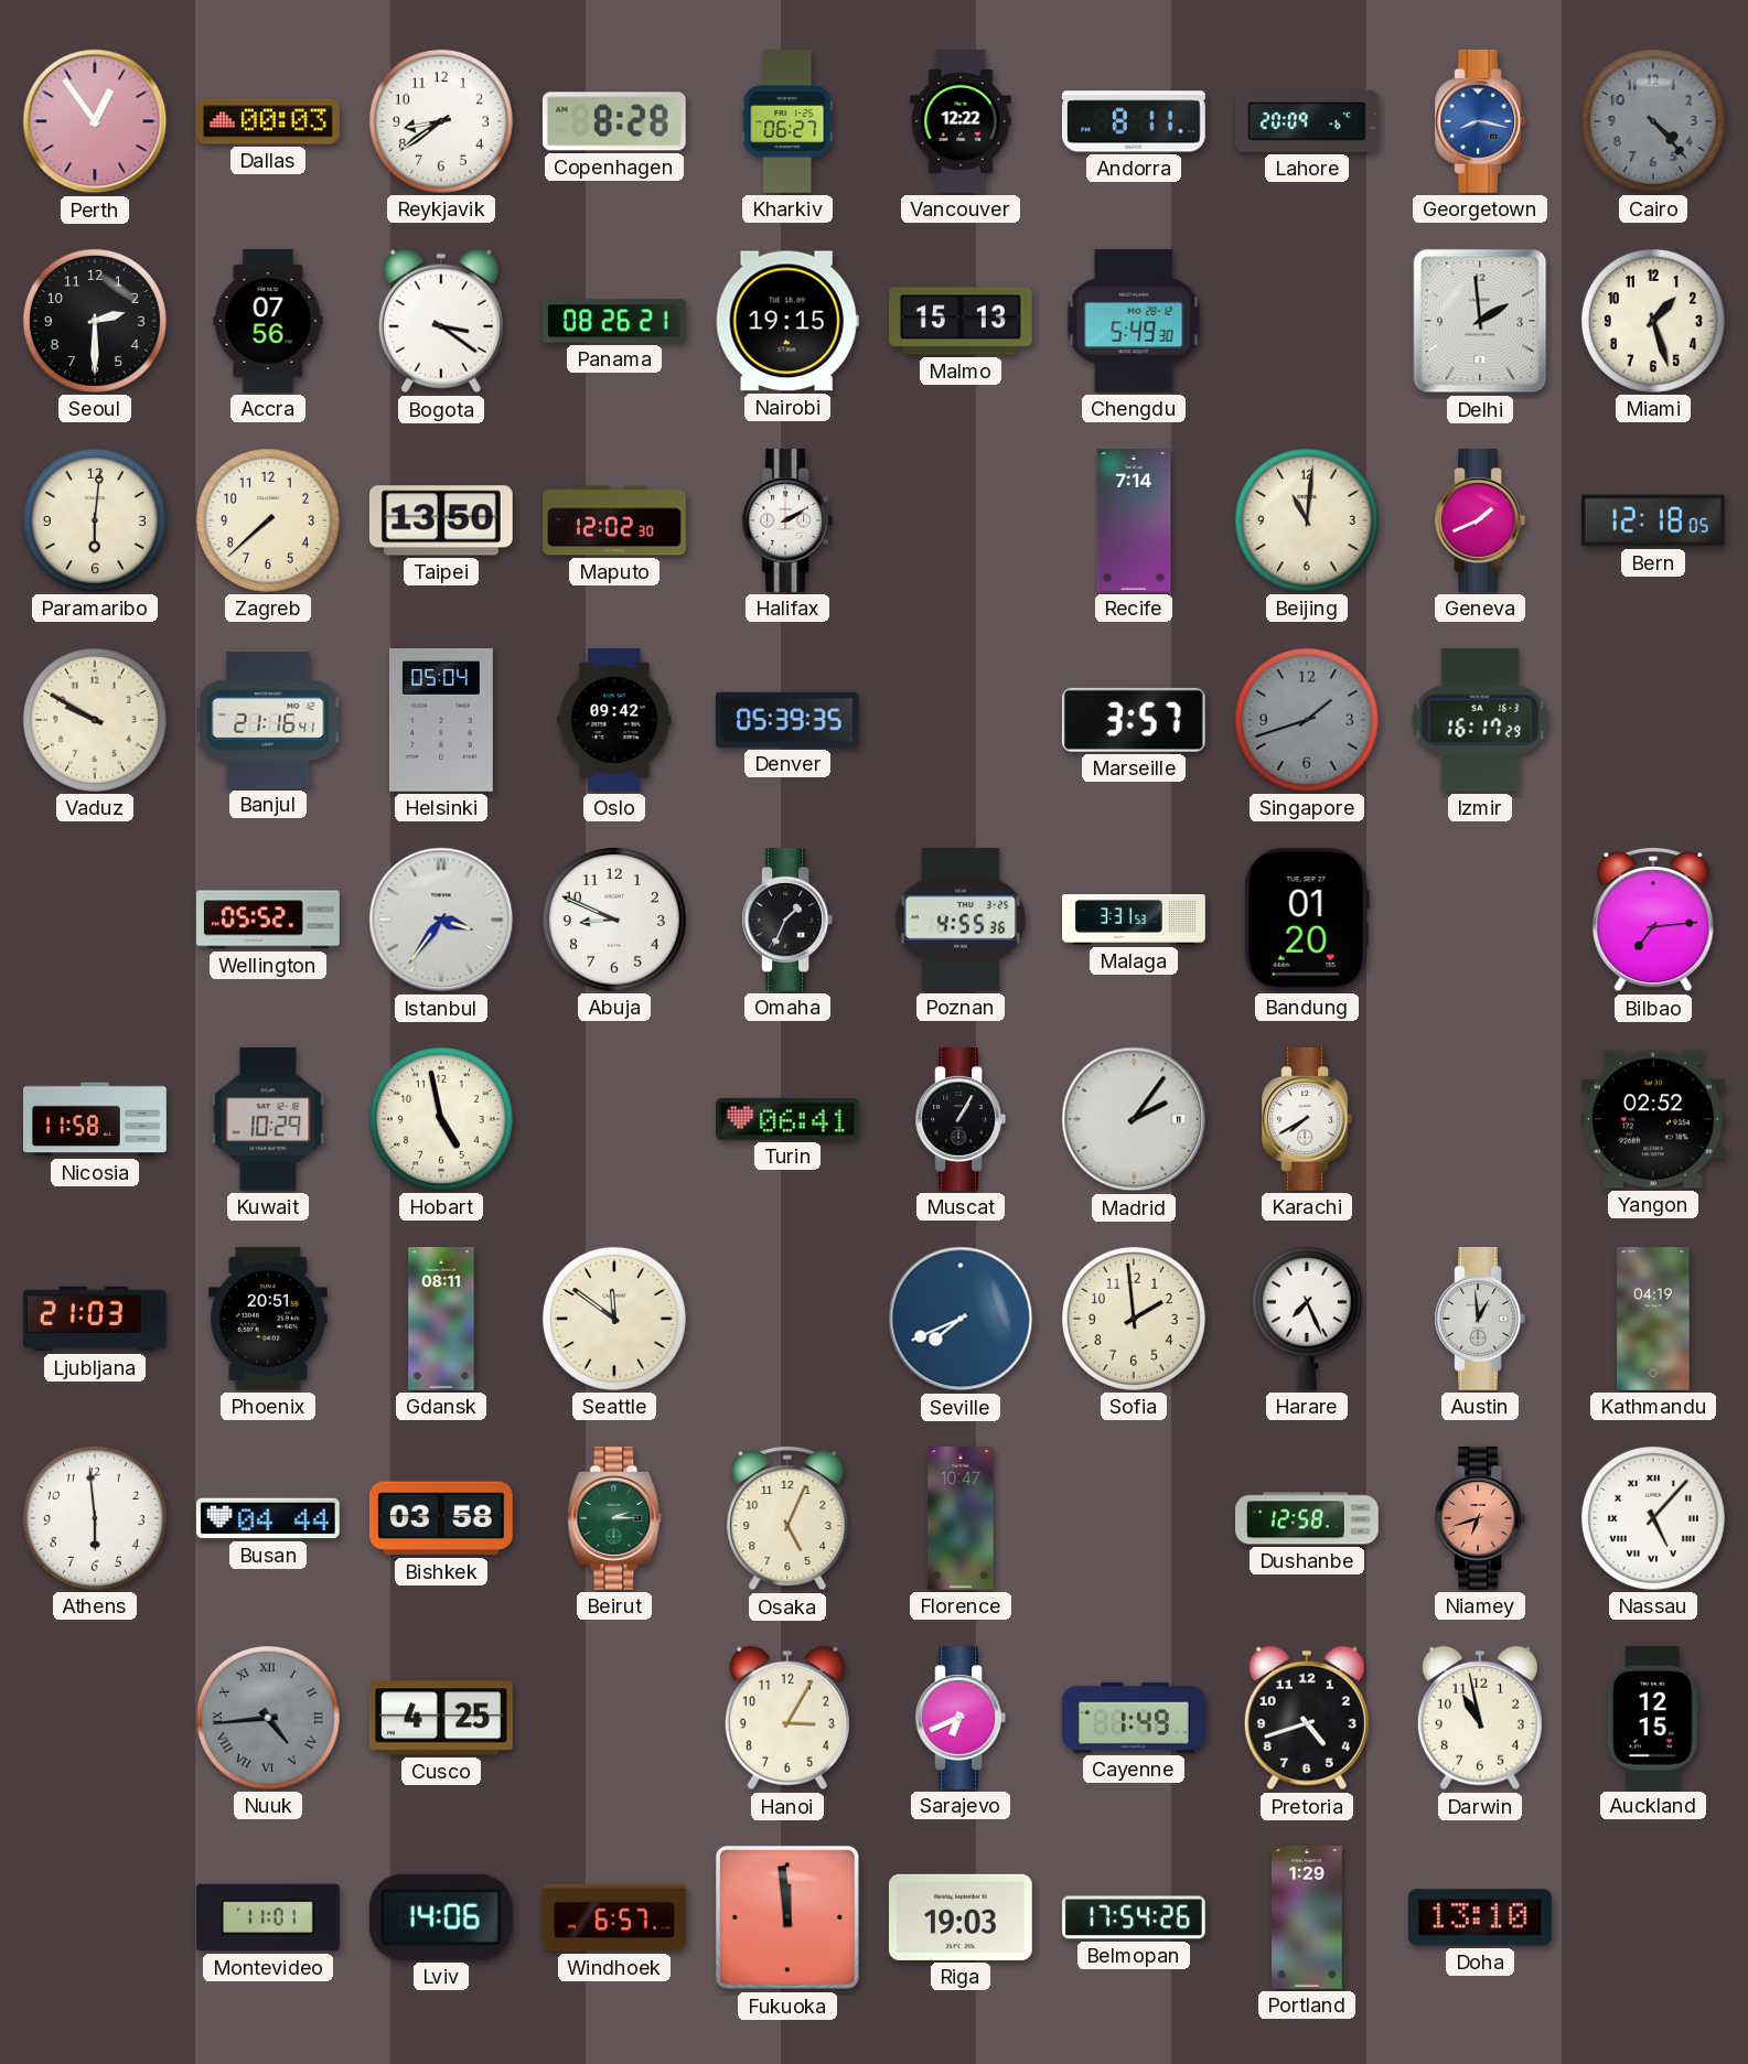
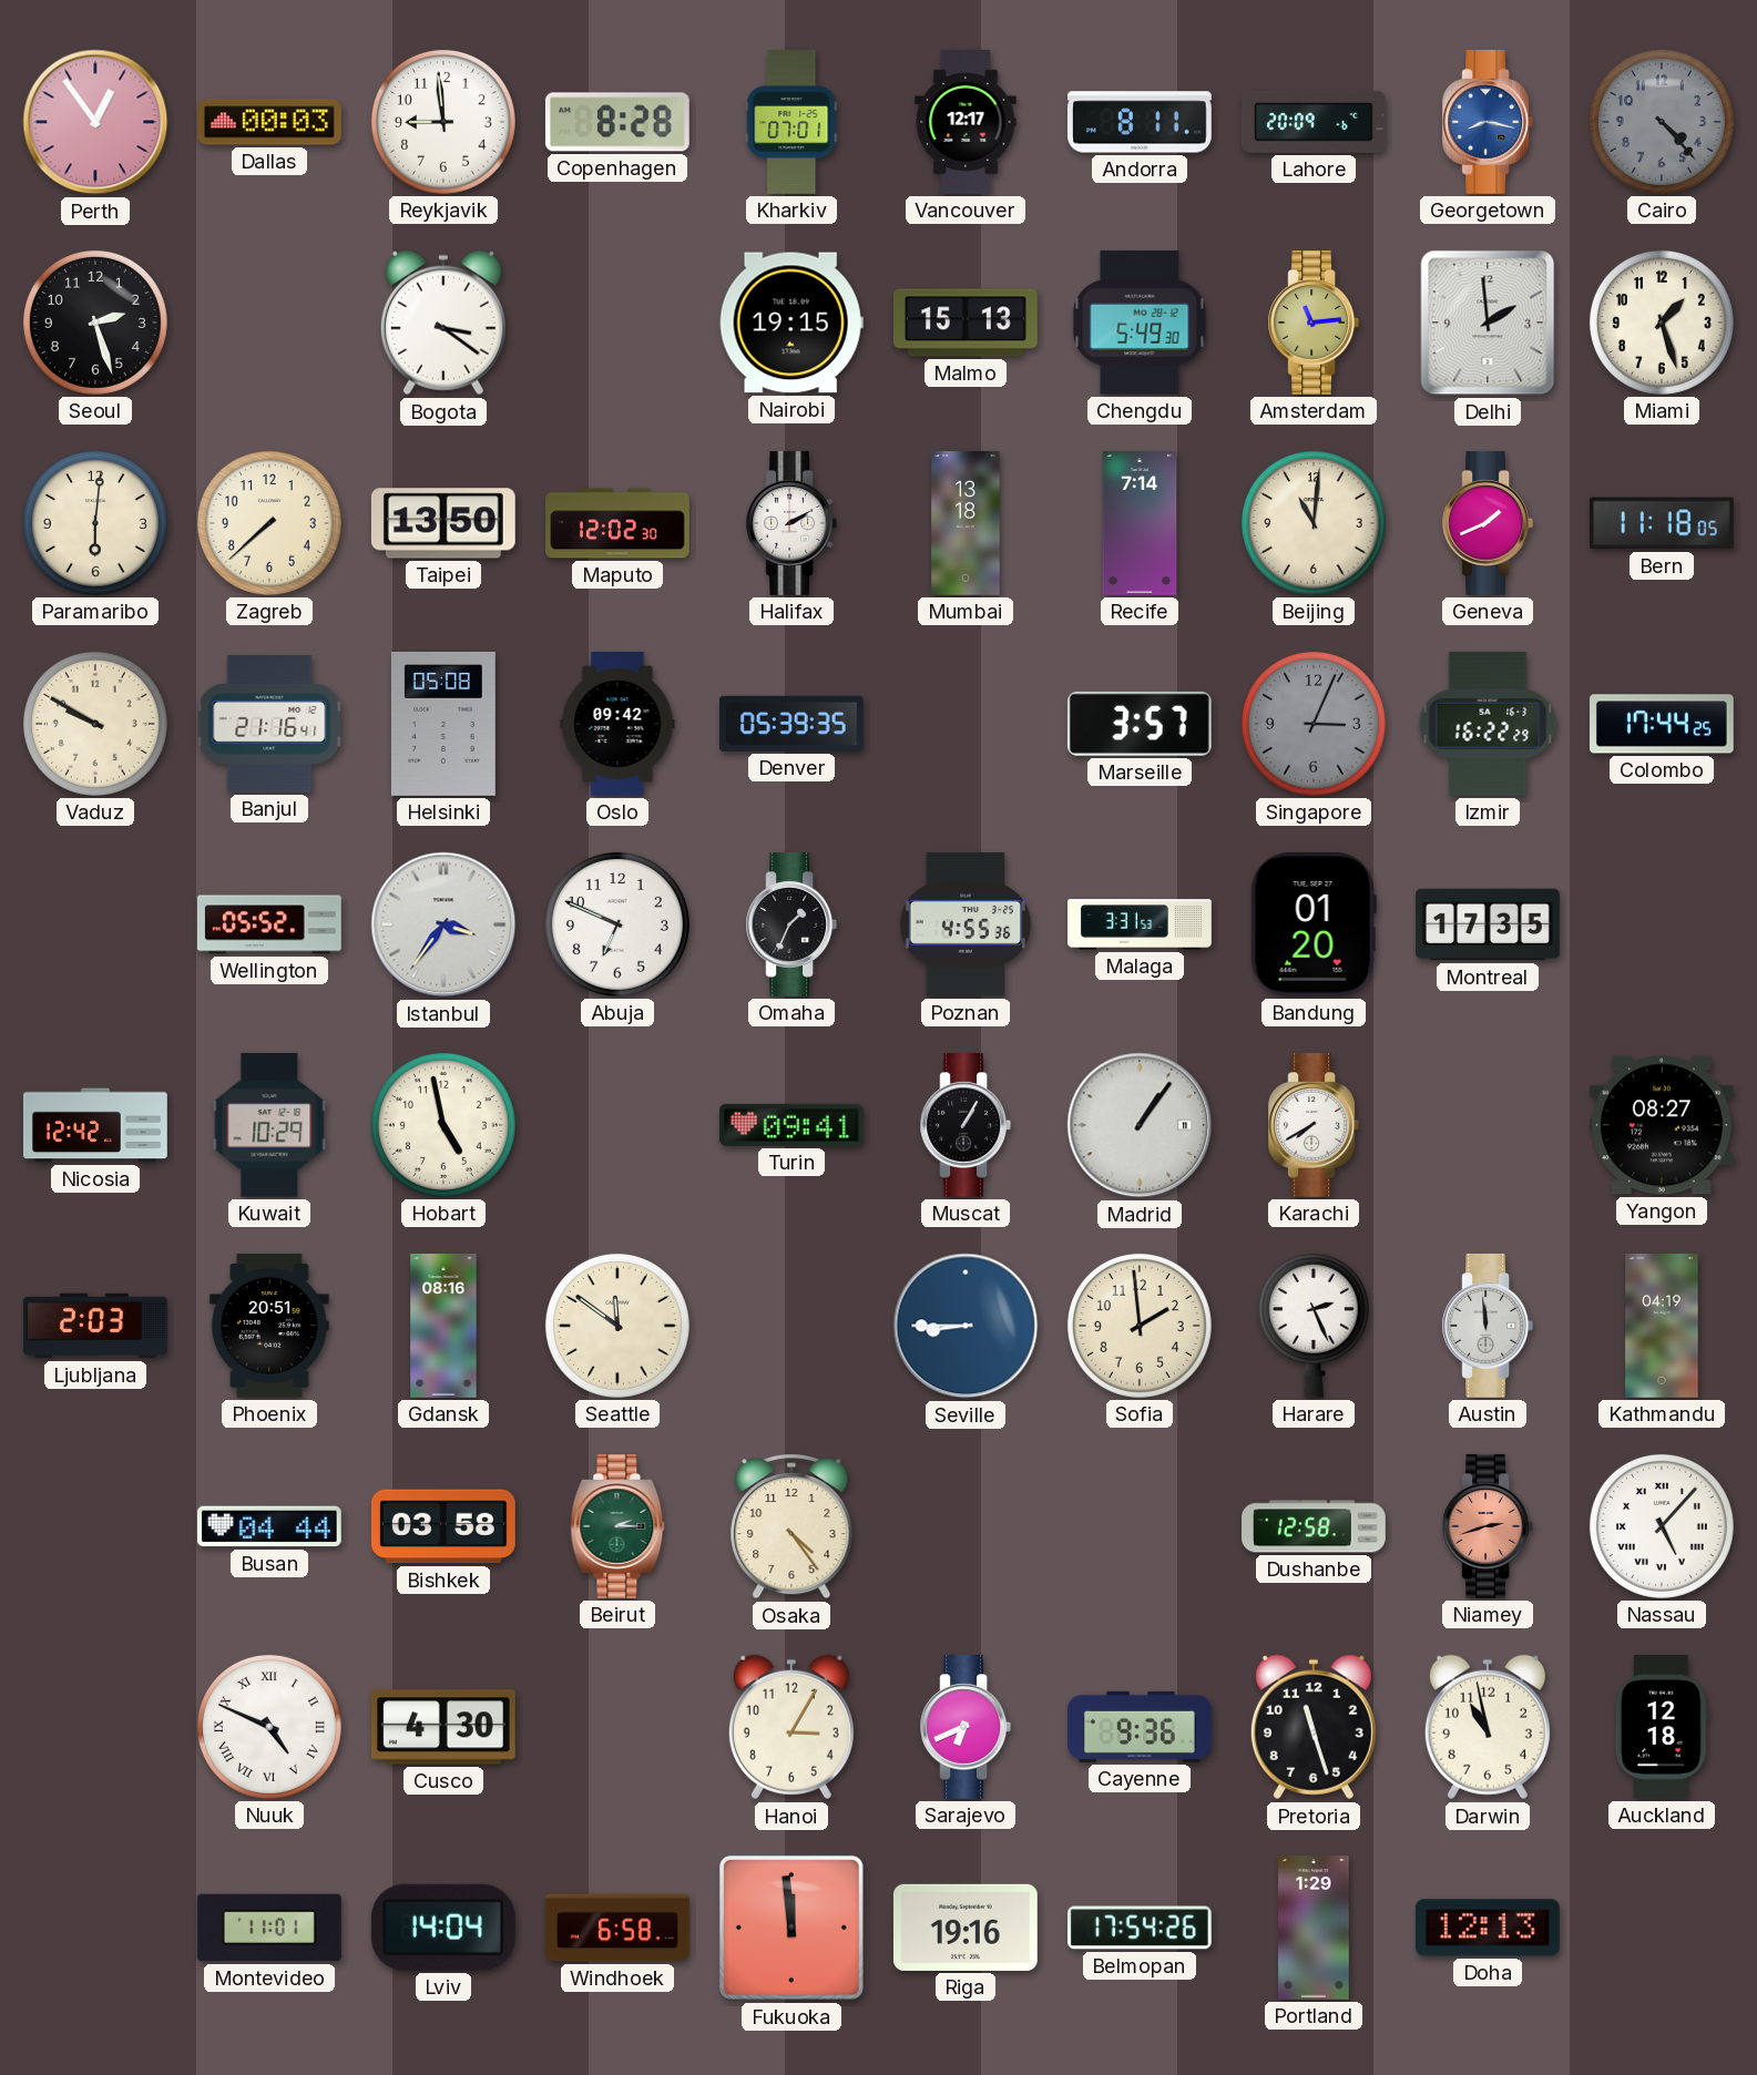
Reykjavik: 8:39 -> 8:59
Kharkiv: 06:27 -> 07:01
Vancouver: 12:22 -> 12:17
Seoul: 2:30 -> 2:27
Accra: 07:56 -> none
Panama: 08:26 -> none
Amsterdam: none -> 11:14
Mumbai: none -> 13:18
Bern: 12:18 -> 11:18
Helsinki: 05:04 -> 05:08
Singapore: 1:42 -> 3:04
Izmir: 16:17 -> 16:22
Colombo: none -> 17:44
Abuja: 8:49 -> 6:49
Montreal: none -> 17:35
Bilbao: 7:14 -> none
Nicosia: 11:58 -> 12:42
Turin: 06:41 -> 09:41
Madrid: 2:06 -> 1:06
Yangon: 02:52 -> 08:27
Ljubljana: 21:03 -> 2:03
Gdansk: 08:11 -> 08:16
Seville: 7:41 -> 8:45
Harare: 7:26 -> 2:26
Austin: 12:59 -> 11:59
Athens: 5:59 -> none
Osaka: 5:04 -> 4:24
Florence: 10:47 -> none
Niamey: 6:42 -> 2:42
Nuuk: 4:44 -> 4:49
Nuuk dial: grey -> white
Cusco: 4:25 -> 4:30
Cayenne: 1:49 -> 9:36
Pretoria: 4:42 -> 11:27
Auckland: 12:15 -> 12:18
Lviv: 14:06 -> 14:04
Windhoek: 6:57 -> 6:58
Riga: 19:03 -> 19:16
Doha: 13:10 -> 12:13
